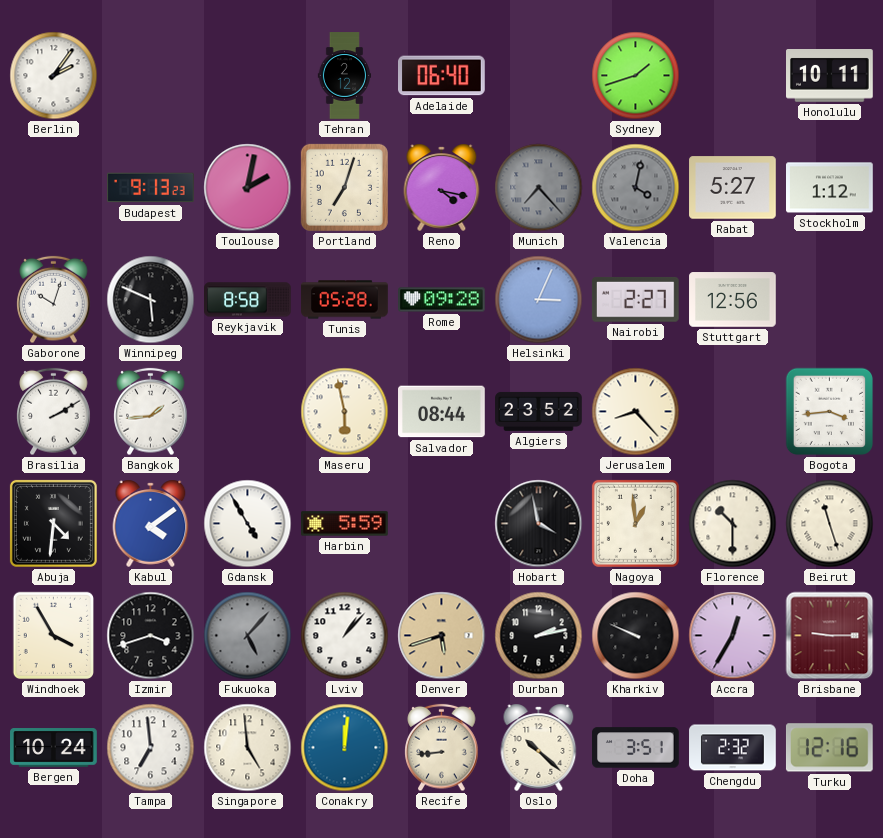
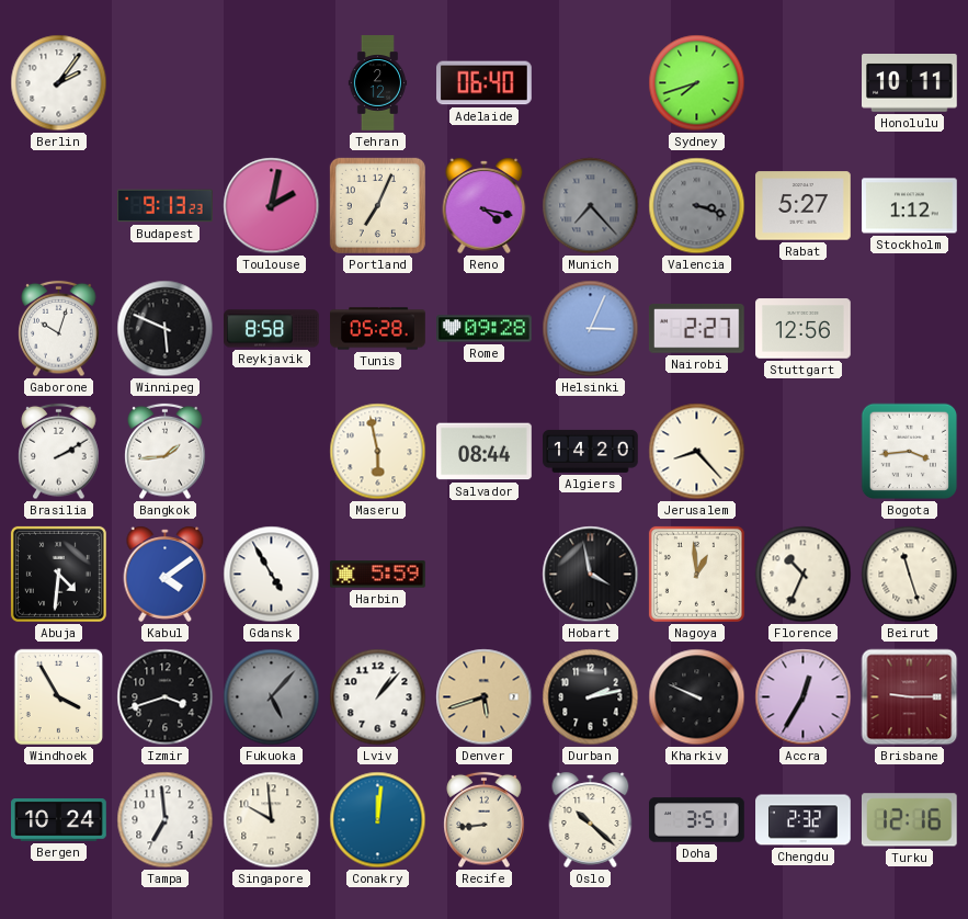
Sydney: 1:42 -> 7:42
Portland: 7:03 -> 7:04
Valencia: 4:02 -> 3:18
Algiers: 23:52 -> 14:20
Florence: 10:30 -> 10:34
Singapore: 4:59 -> 9:59
